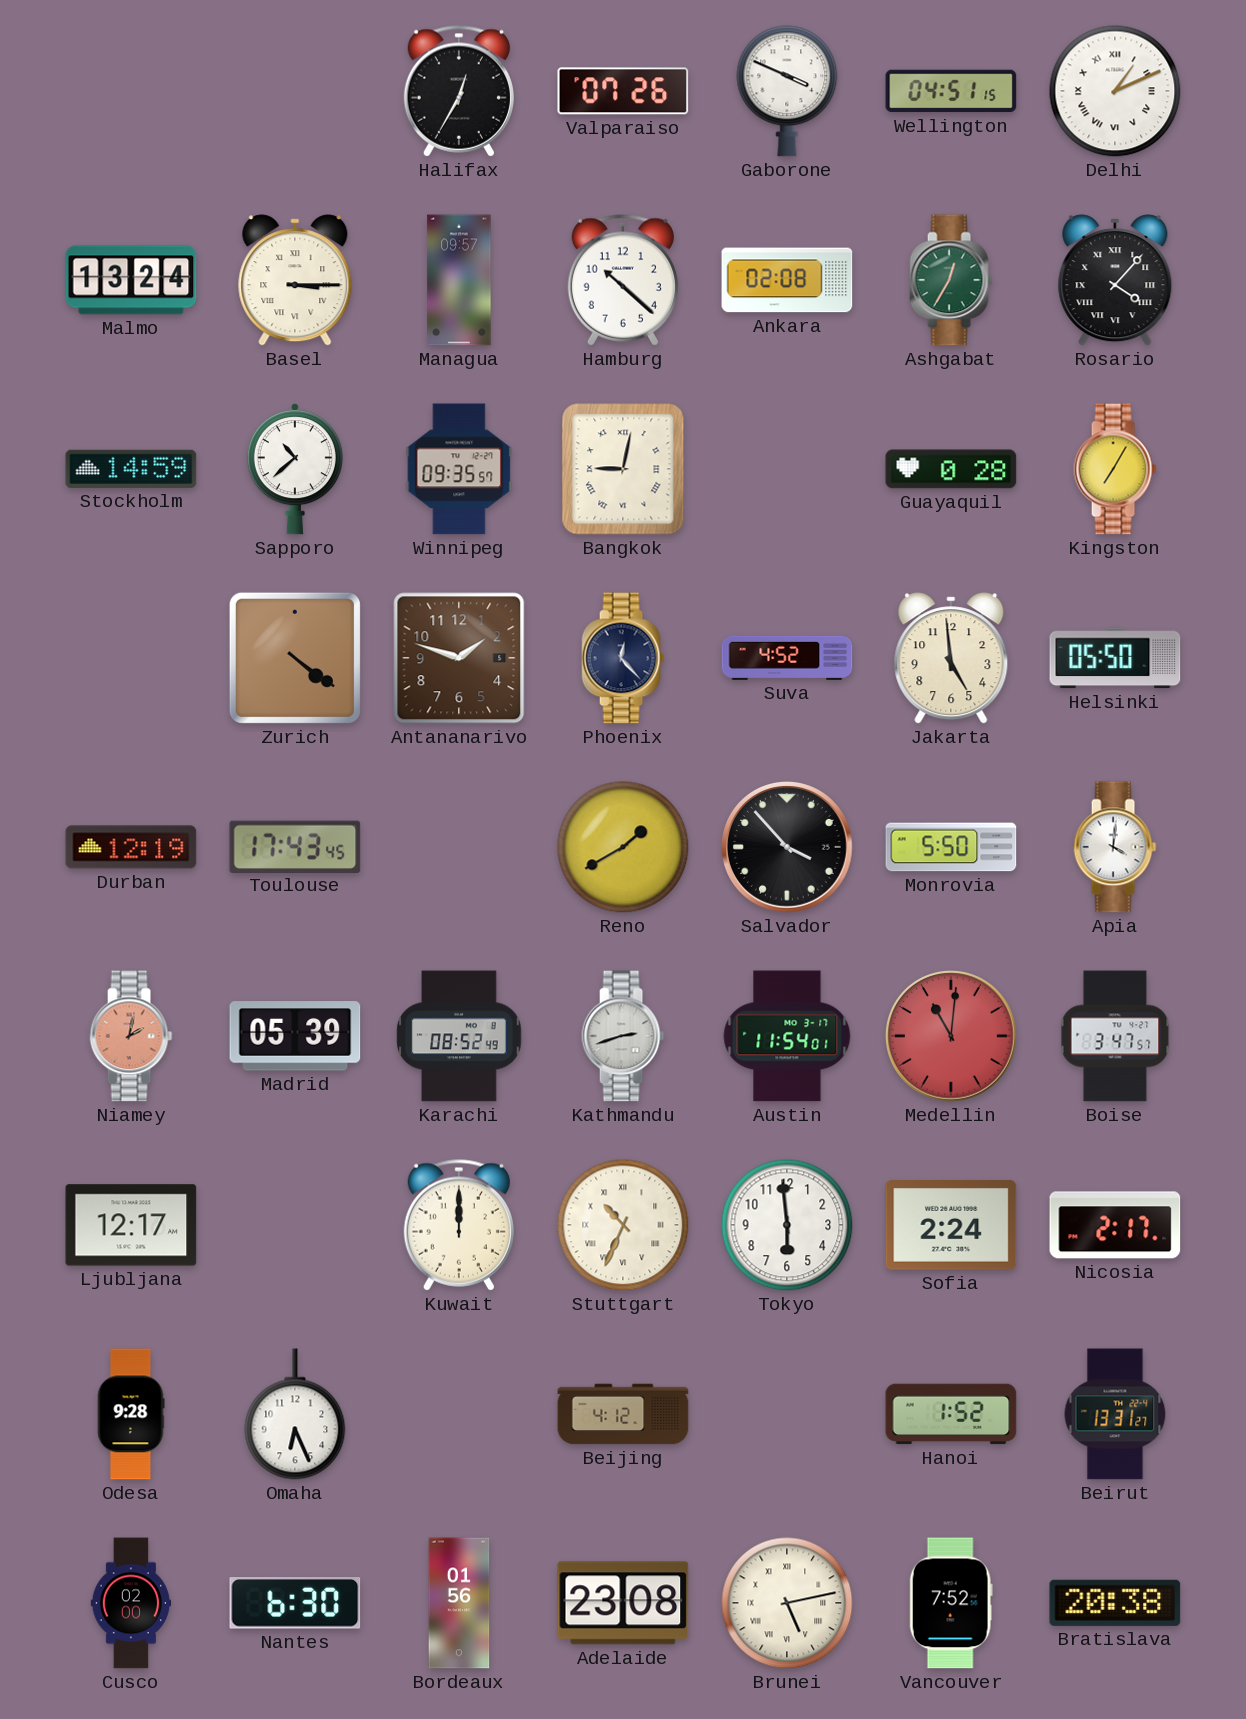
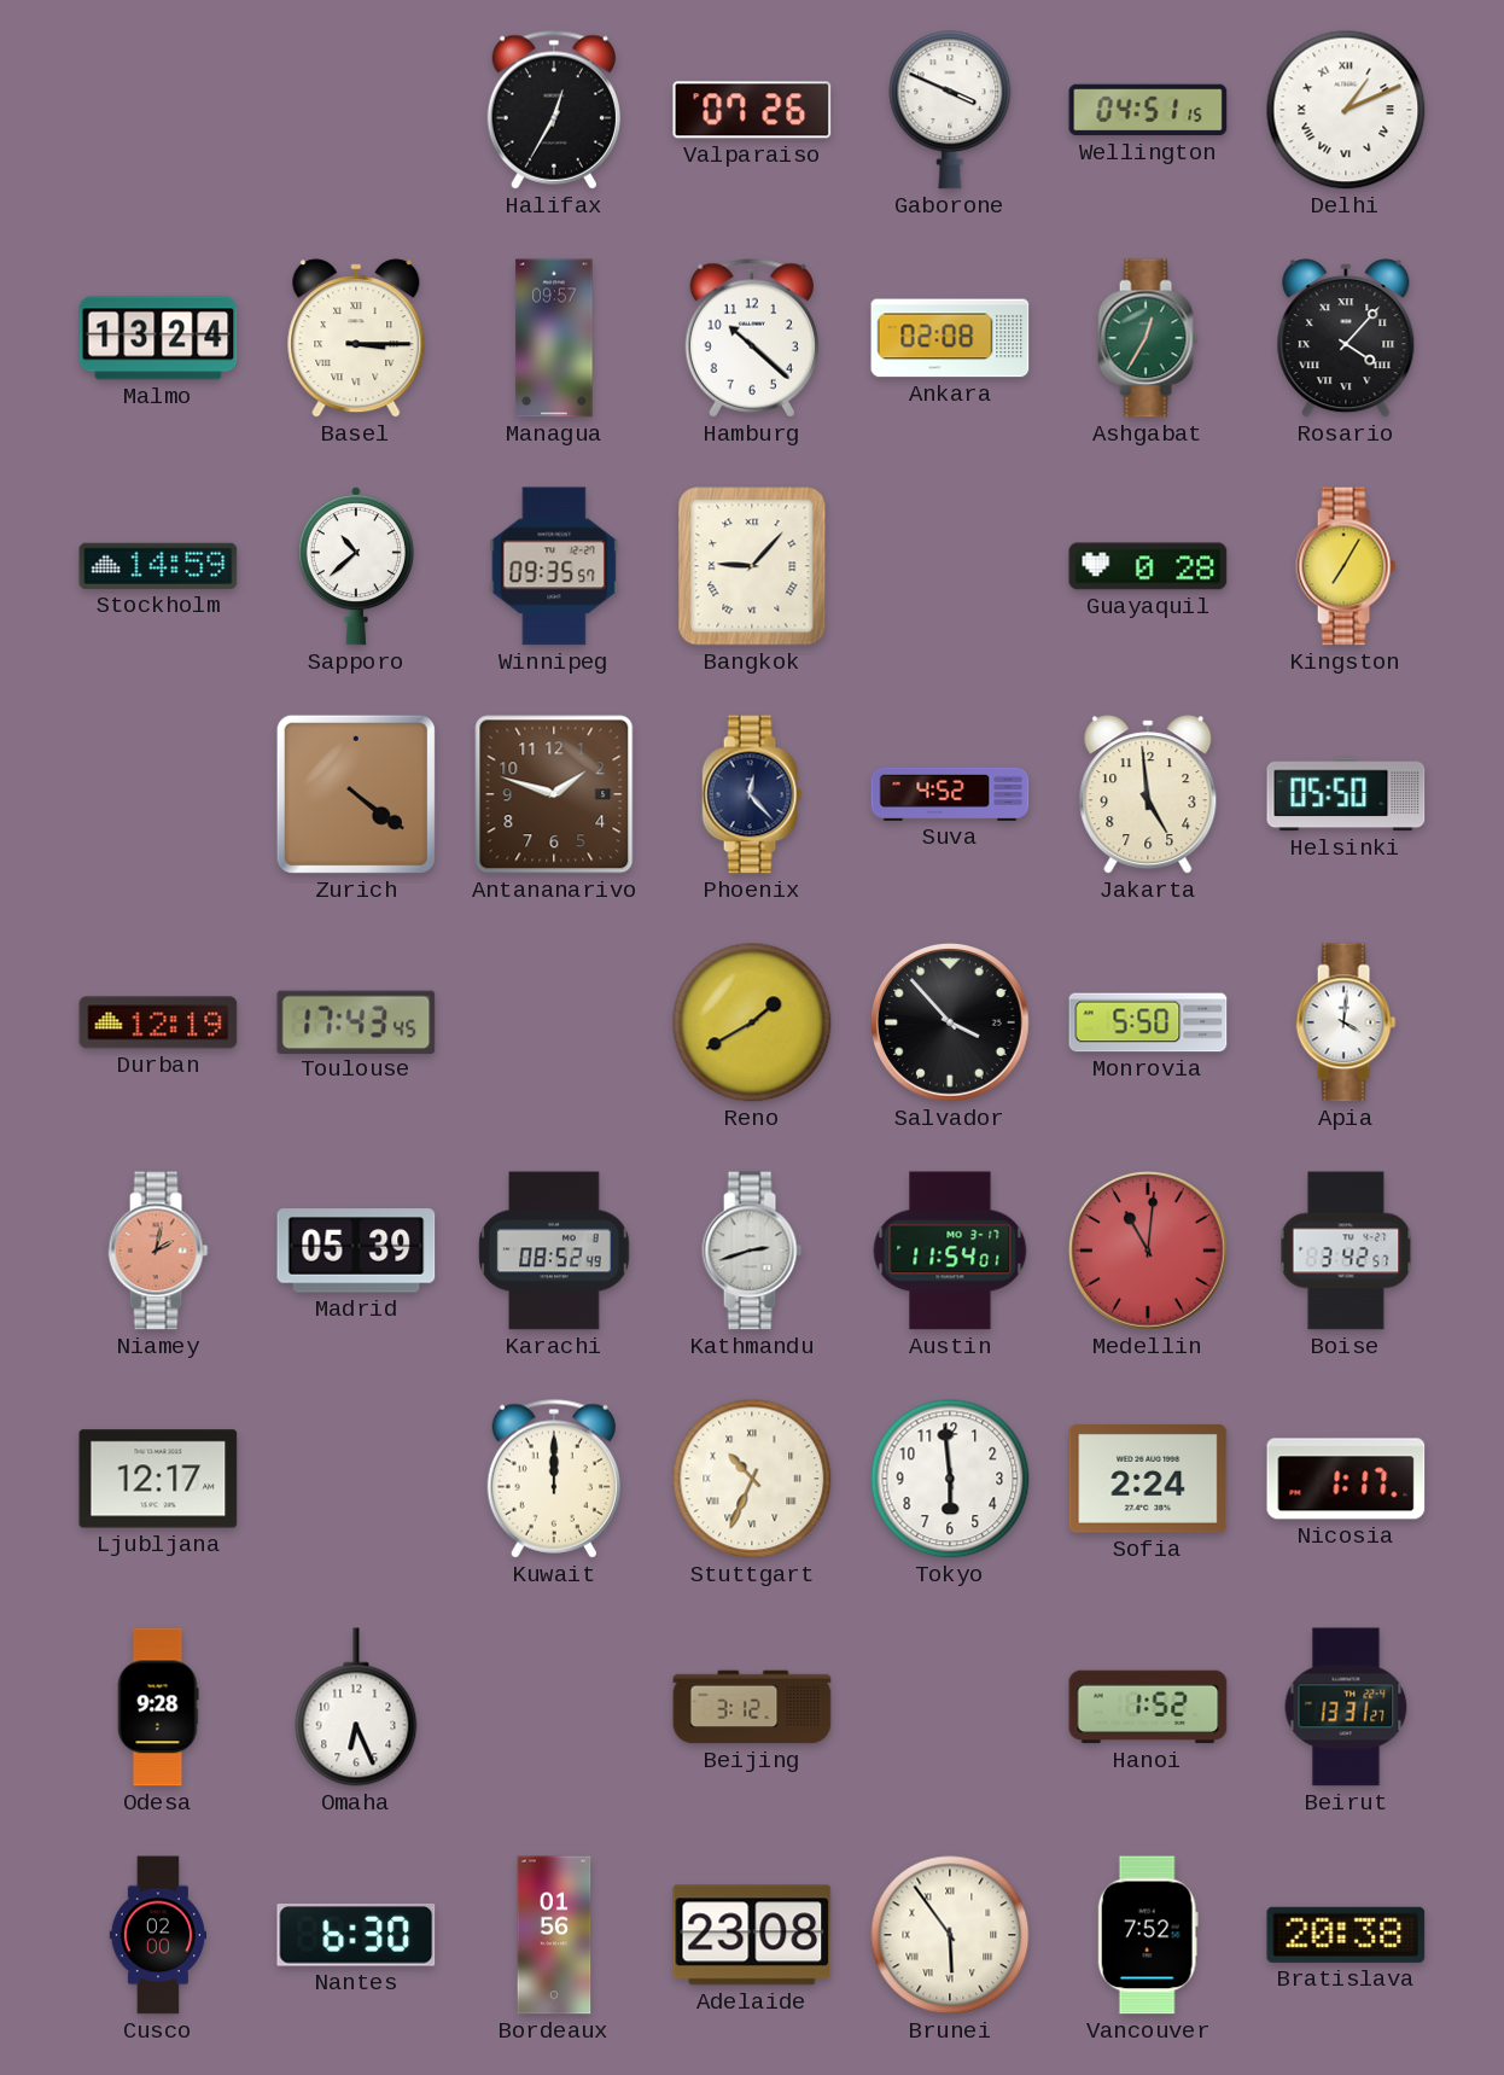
Bangkok: 9:02 -> 9:07
Boise: 3:47 -> 3:42
Nicosia: 2:17 -> 1:17
Beijing: 4:12 -> 3:12
Brunei: 5:13 -> 5:54
